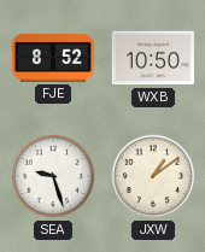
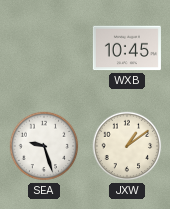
FJE: 8:52 -> none
WXB: 10:50 -> 10:45
